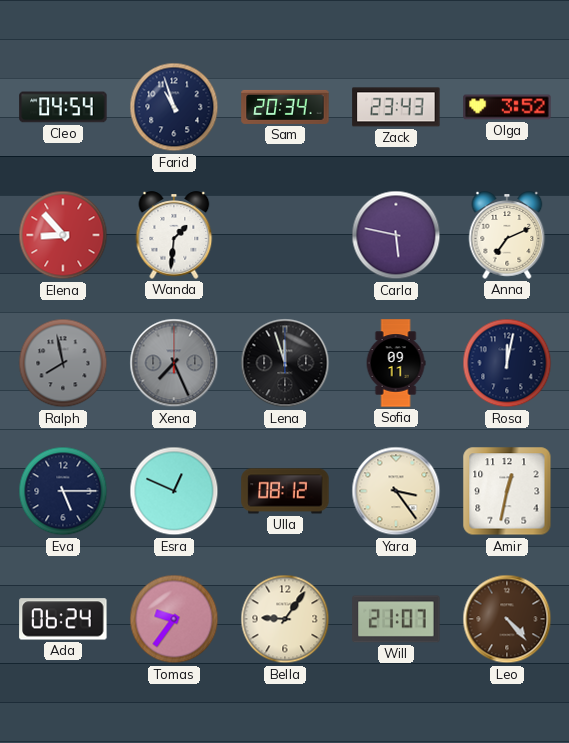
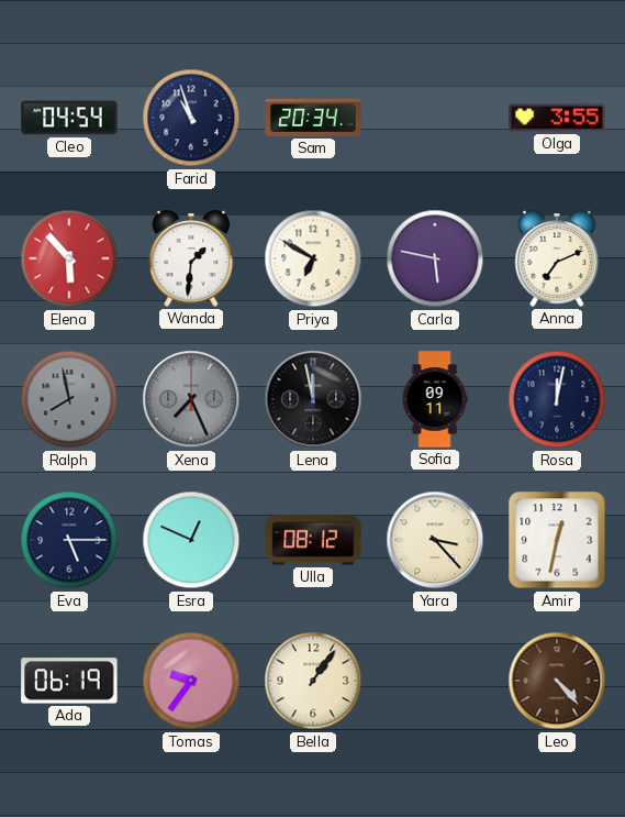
Zack: 23:43 -> none
Olga: 3:52 -> 3:55
Elena: 8:53 -> 5:53
Priya: none -> 6:50
Lena: 11:57 -> 11:58
Yara: 3:24 -> 3:23
Ada: 06:24 -> 06:19
Bella: 9:06 -> 1:06
Will: 21:07 -> none
